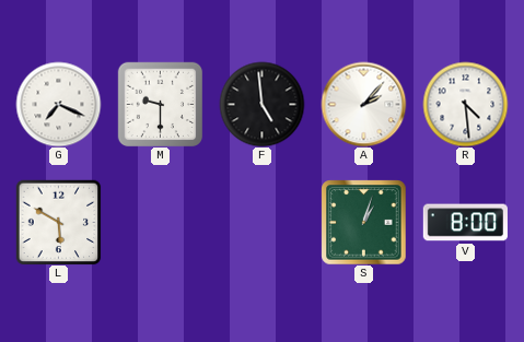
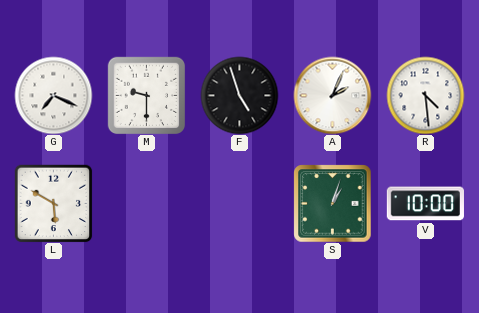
F: 4:59 -> 4:57
A: 2:07 -> 2:04
V: 8:00 -> 10:00
